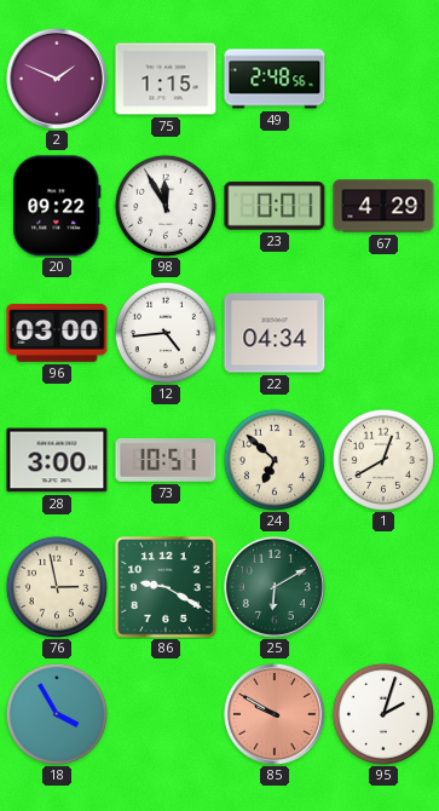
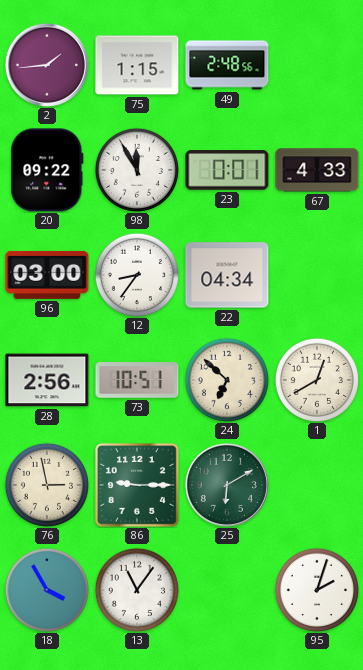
2: 1:49 -> 1:44
67: 4:29 -> 4:33
12: 4:44 -> 8:36
28: 3:00 -> 2:56
86: 9:20 -> 9:15
13: none -> 11:06
85: 9:50 -> none
